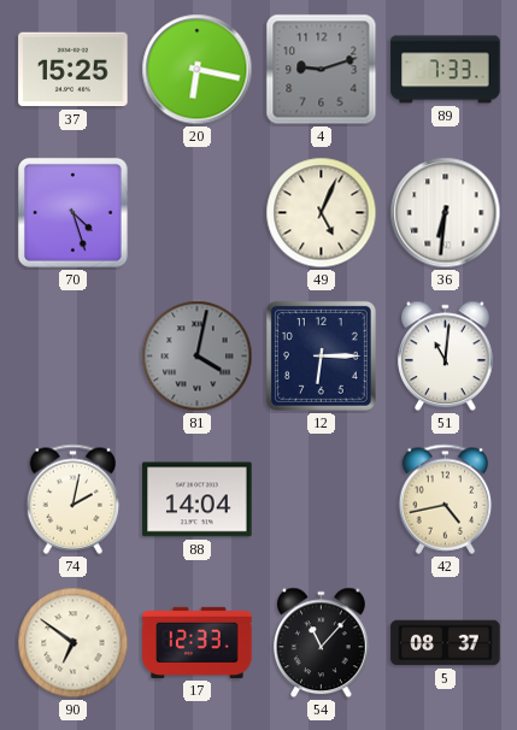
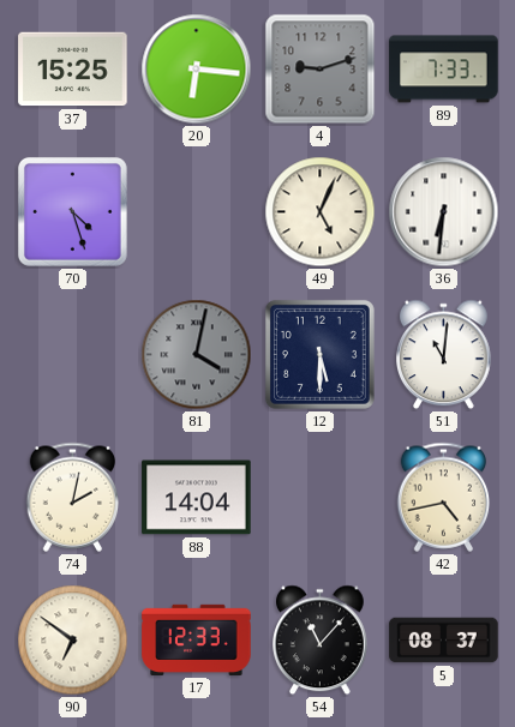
20: 6:17 -> 6:16
12: 6:15 -> 5:30
